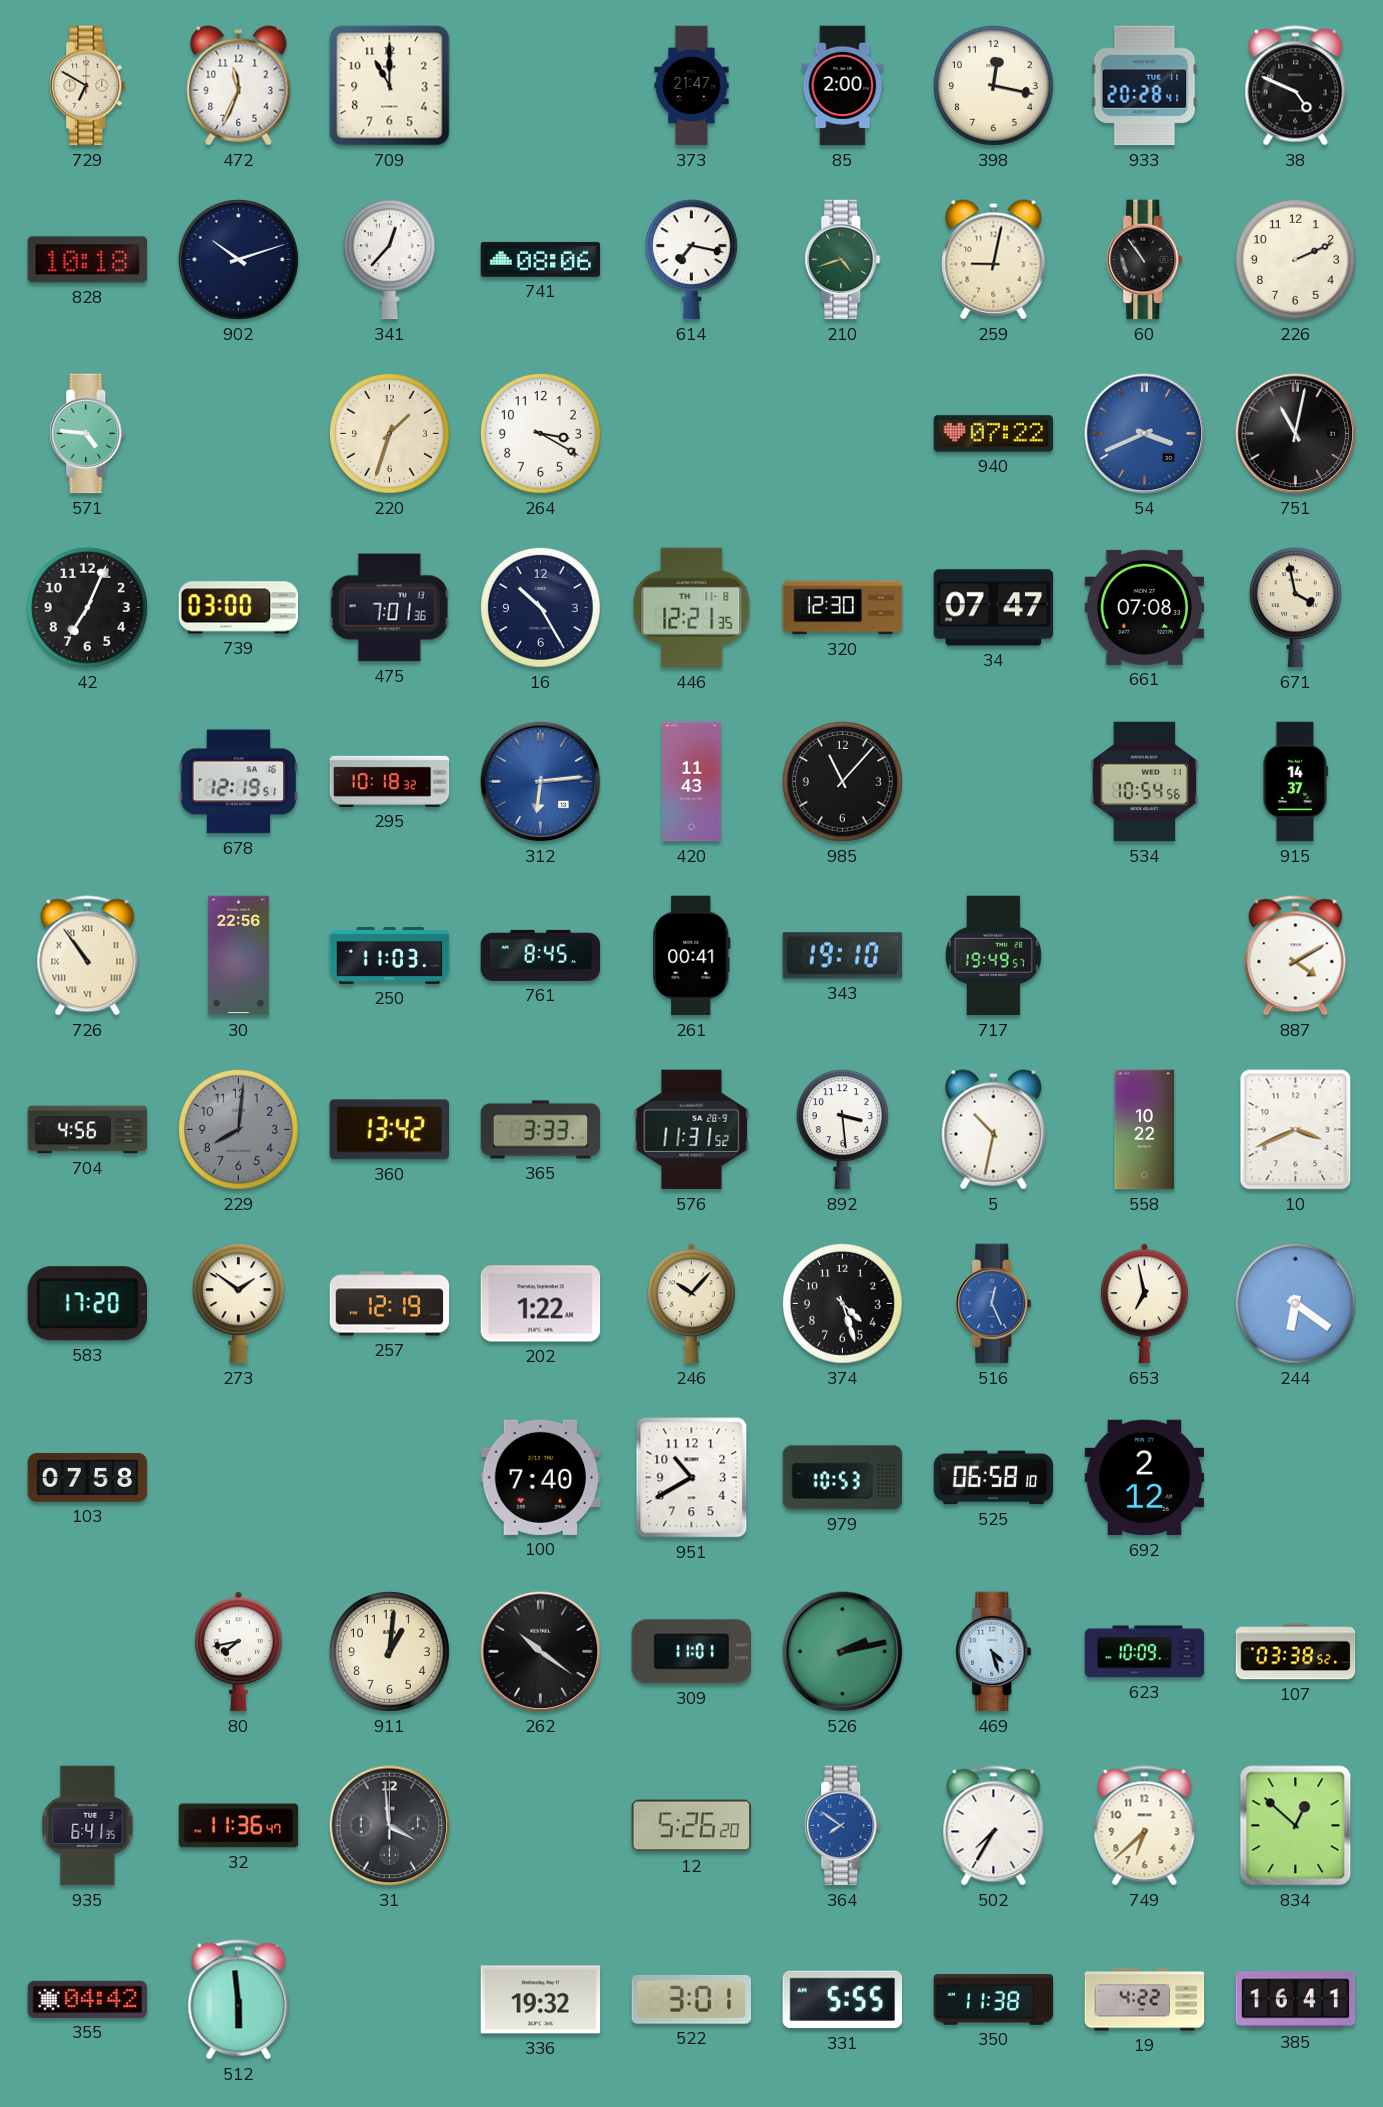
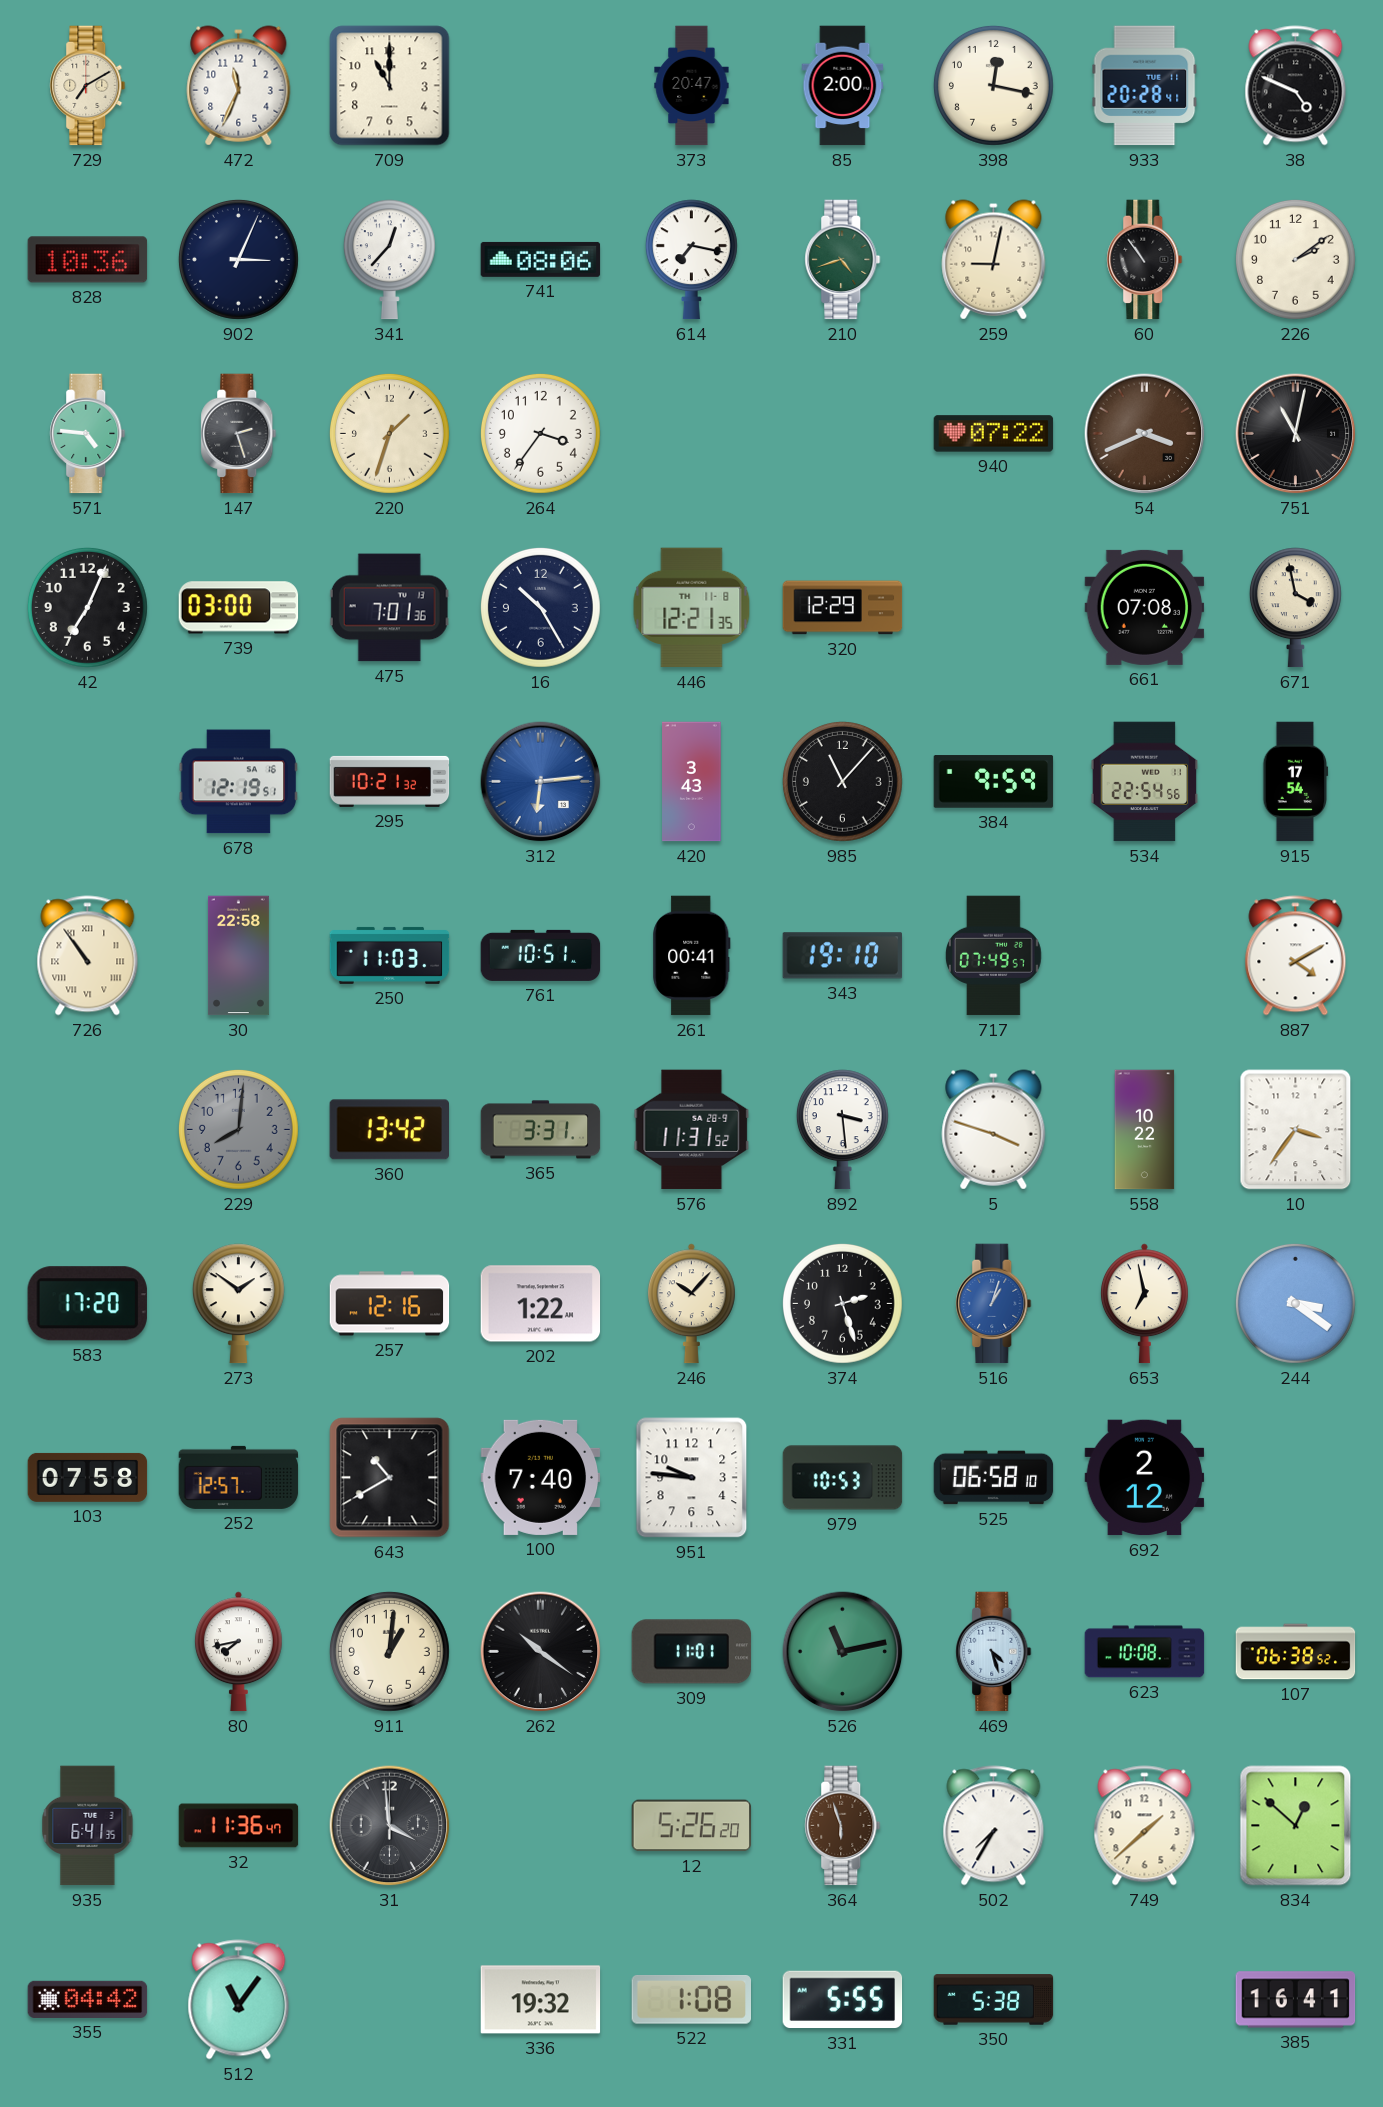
729: 6:50 -> 7:10
373: 21:47 -> 20:47
828: 10:18 -> 10:36
902: 10:12 -> 3:04
226: 2:11 -> 2:09
147: none -> 2:27
264: 3:20 -> 3:36
54 dial: blue -> brown
320: 12:30 -> 12:29
34: 07:47 -> none
295: 10:18 -> 10:21
420: 11:43 -> 3:43
384: none -> 9:59
534: 10:54 -> 22:54
915: 14:37 -> 17:54
30: 22:56 -> 22:58
761: 8:45 -> 10:51
717: 19:49 -> 07:49
704: 4:56 -> none
365: 3:33 -> 3:31
5: 10:32 -> 3:48
10: 3:41 -> 3:36
257: 12:19 -> 12:16
374: 4:27 -> 2:27
516: 12:26 -> 1:03
244: 6:21 -> 3:21
252: none -> 12:57
643: none -> 10:40
951: 10:40 -> 9:46
526: 2:13 -> 11:13
623: 10:09 -> 10:08
107: 03:38 -> 06:38
364: 7:51 -> 5:57
364 dial: blue -> brown
749: 6:38 -> 1:38
512: 5:59 -> 11:06
522: 3:01 -> 1:08
350: 11:38 -> 5:38
19: 4:22 -> none
